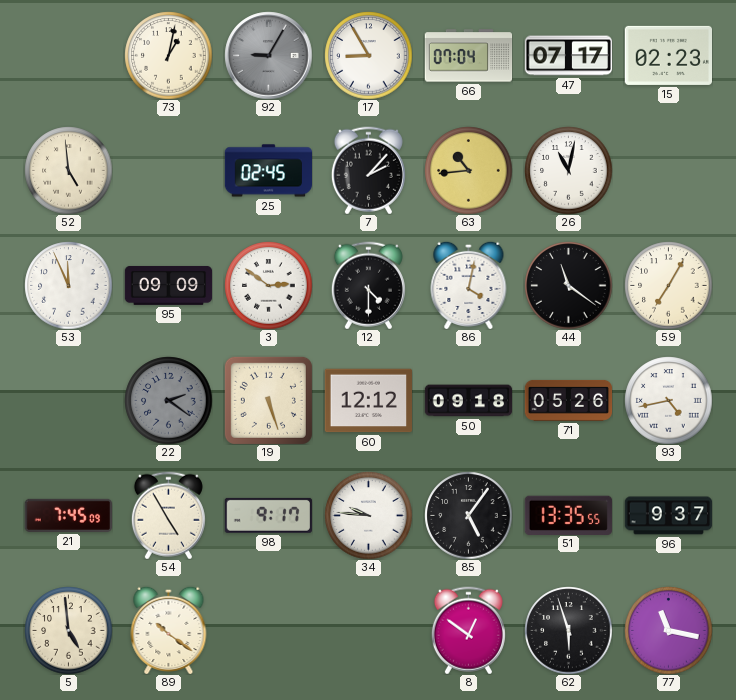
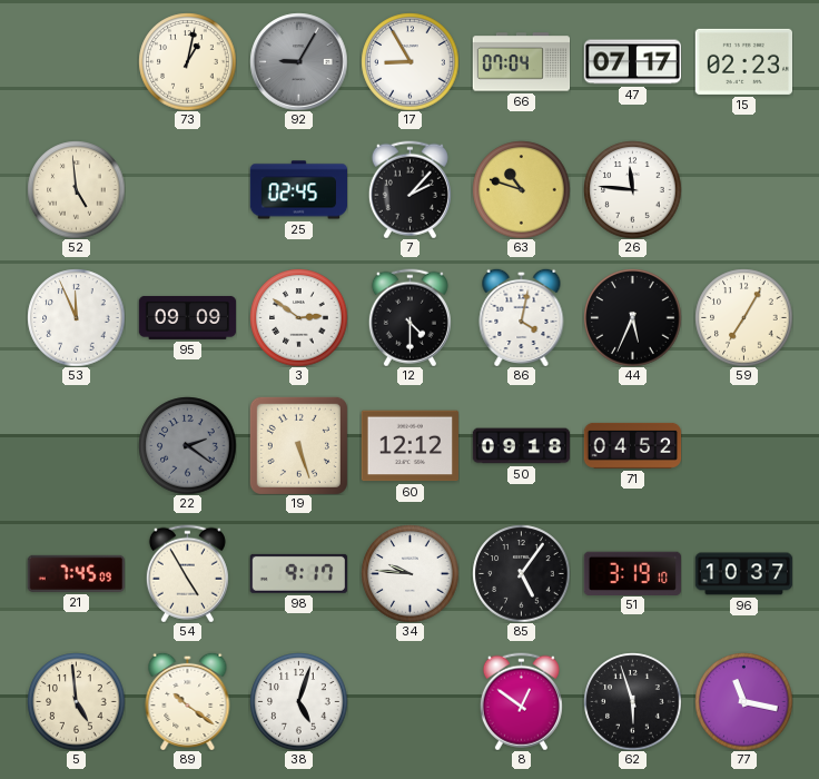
63: 10:44 -> 10:48
26: 11:02 -> 11:46
44: 11:21 -> 5:34
71: 05:26 -> 04:52
93: 4:43 -> none
51: 13:35 -> 3:19
96: 9:37 -> 10:37
38: none -> 5:03
